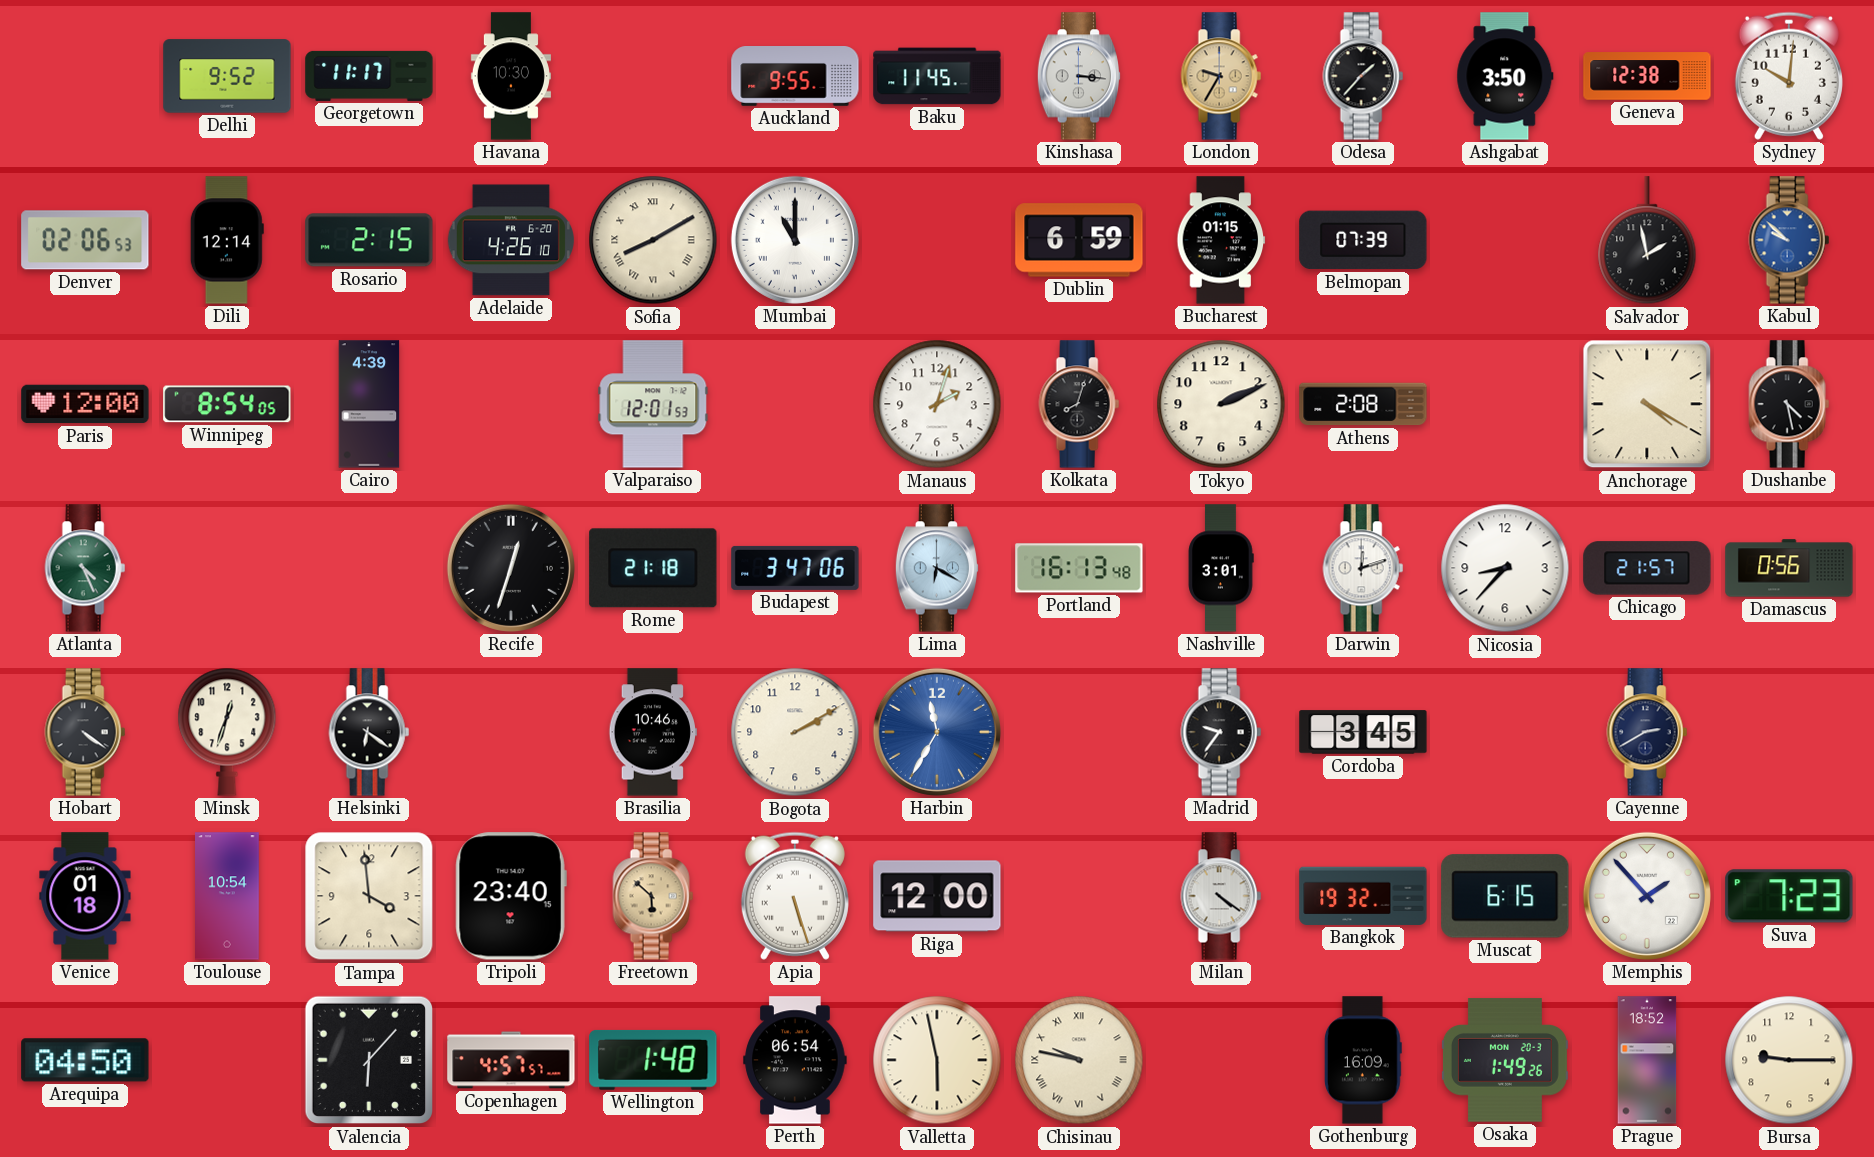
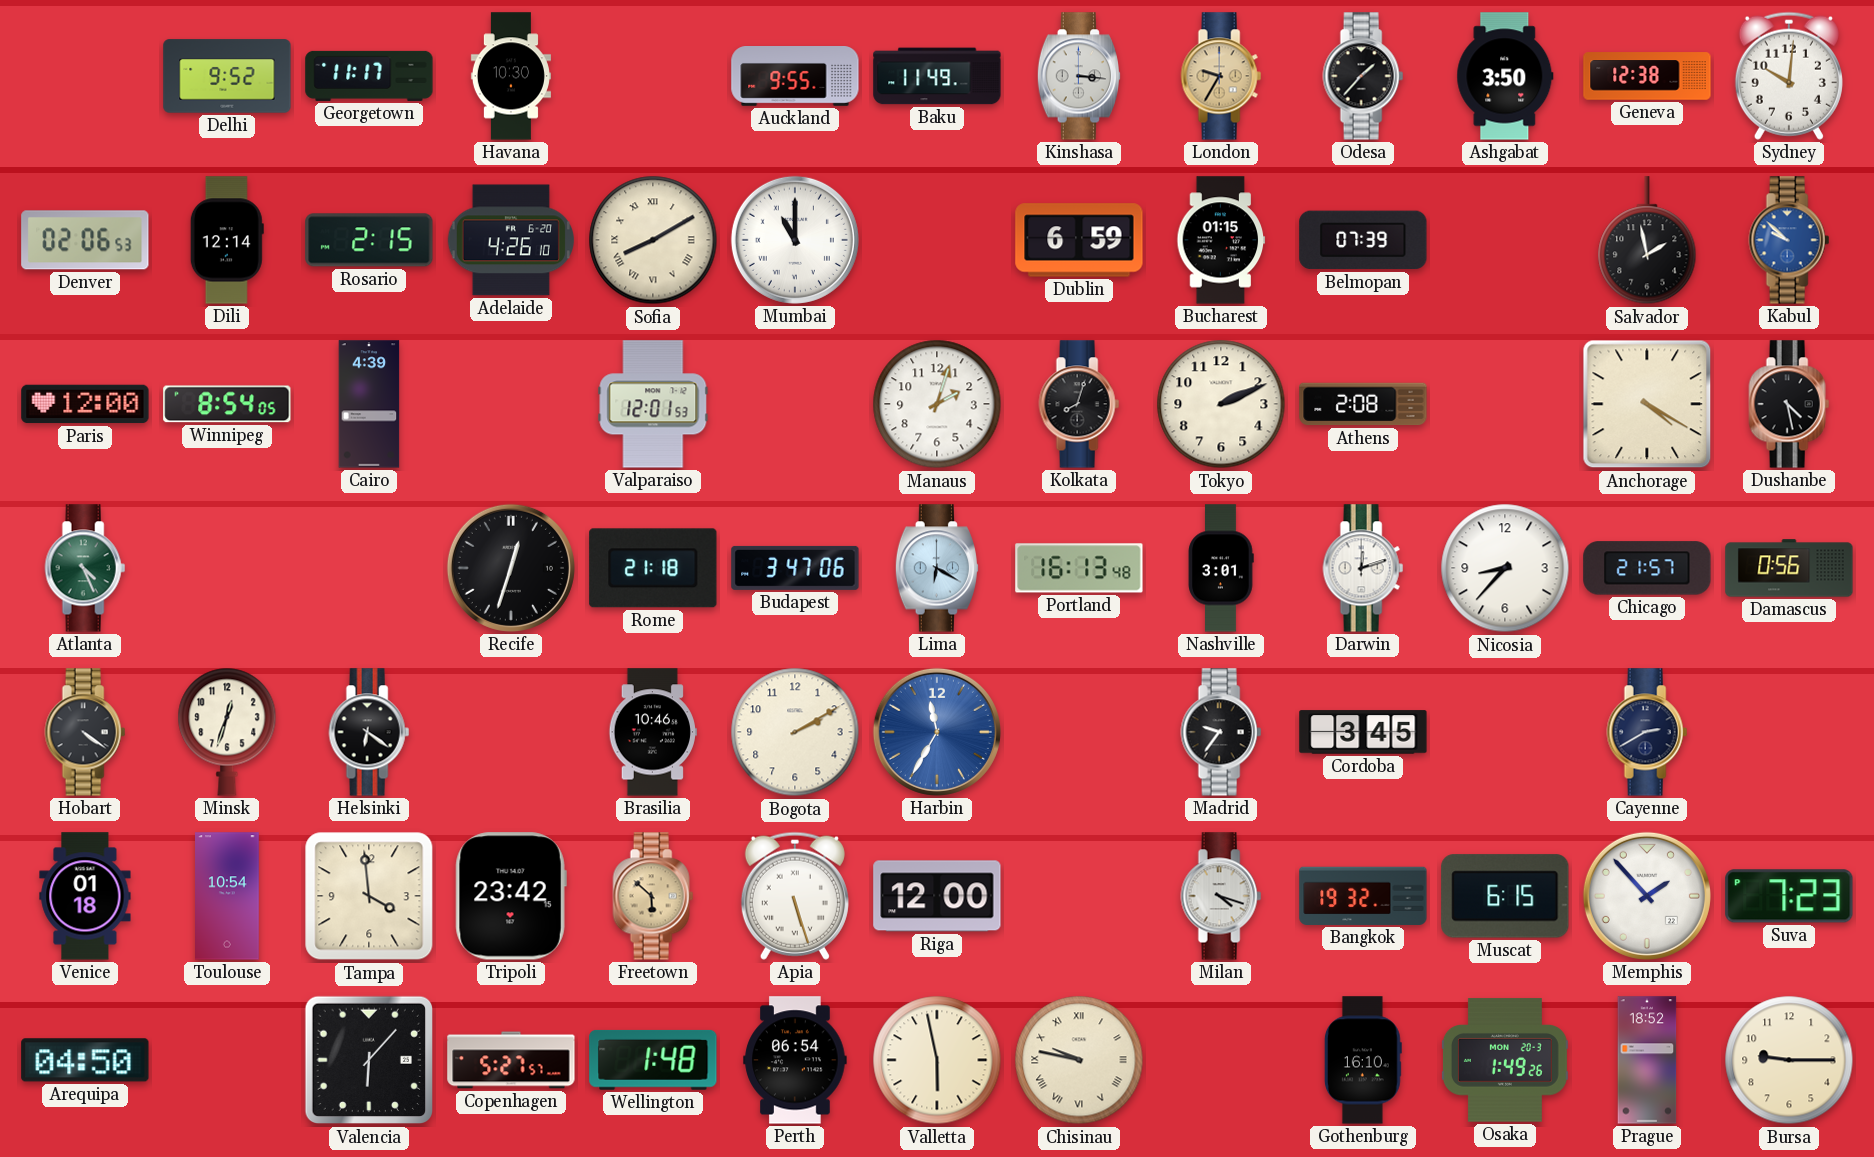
Baku: 11:45 -> 11:49
Tripoli: 23:40 -> 23:42
Milan: 4:21 -> 4:18
Copenhagen: 4:57 -> 5:27
Gothenburg: 16:09 -> 16:10
